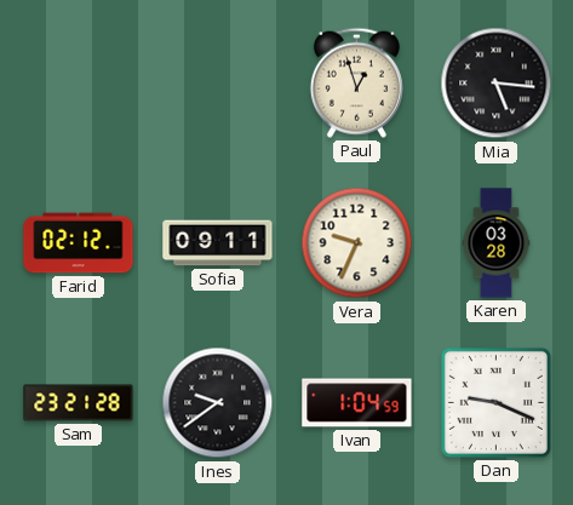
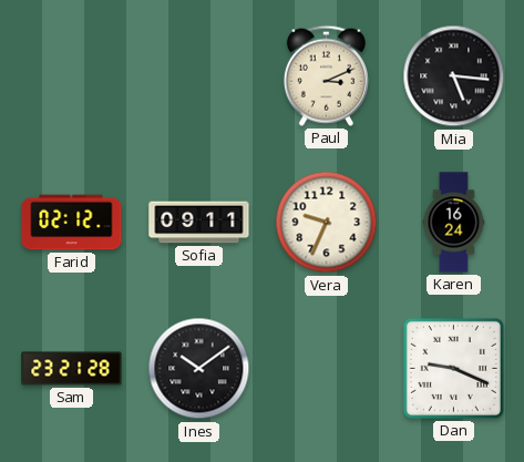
Paul: 12:57 -> 3:11
Karen: 03:28 -> 16:24
Ines: 9:39 -> 10:09
Ivan: 1:04 -> none
